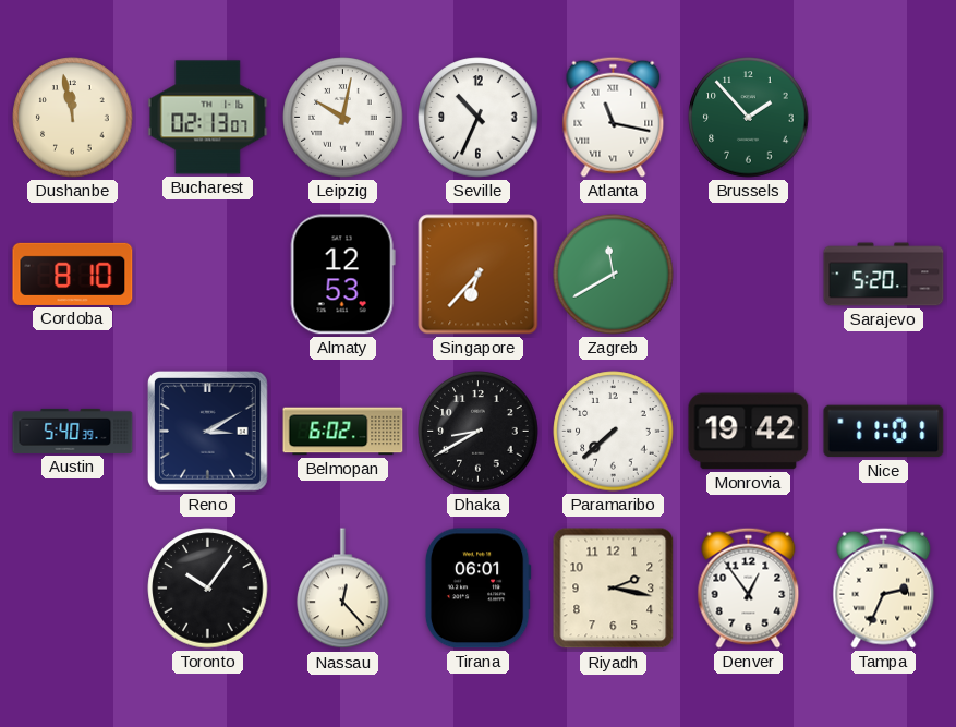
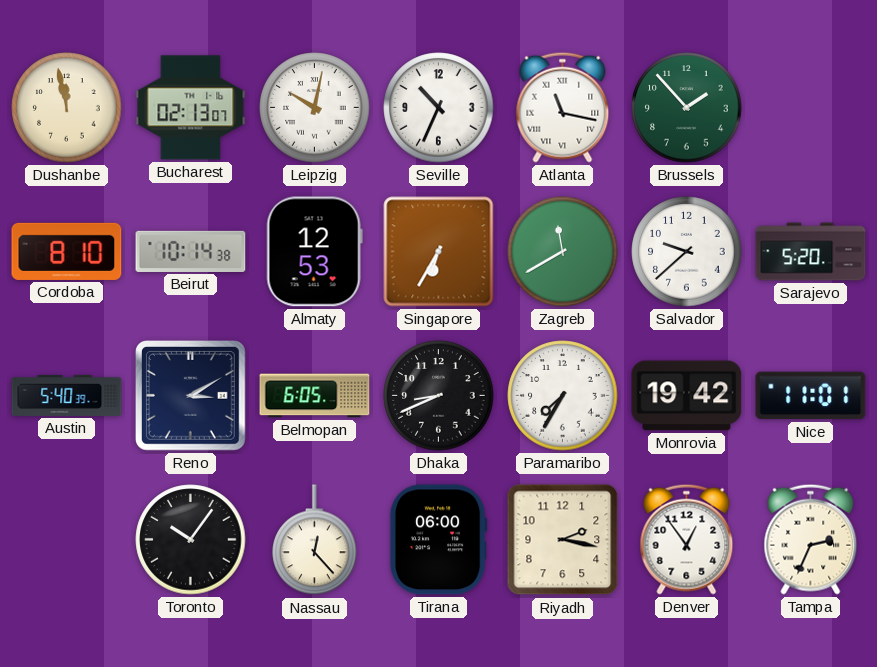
Beirut: none -> 10:14
Singapore: 6:37 -> 6:35
Salvador: none -> 9:38
Belmopan: 6:02 -> 6:05
Dhaka: 8:40 -> 8:41
Paramaribo: 7:38 -> 7:35
Tirana: 06:01 -> 06:00
